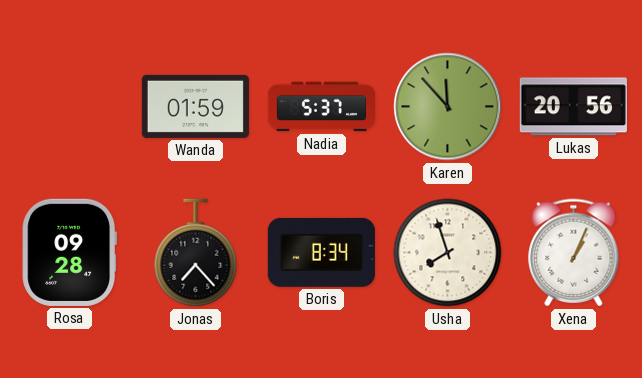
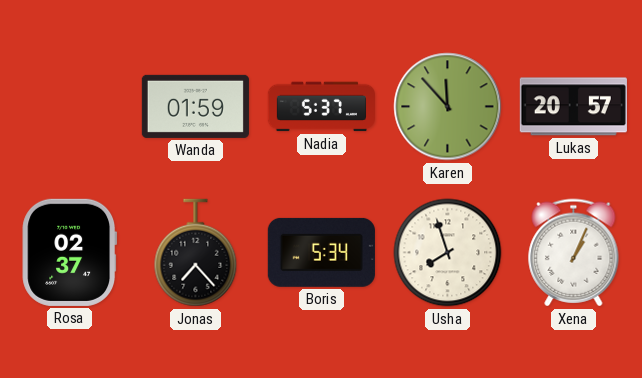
Lukas: 20:56 -> 20:57
Rosa: 09:28 -> 02:37
Boris: 8:34 -> 5:34
